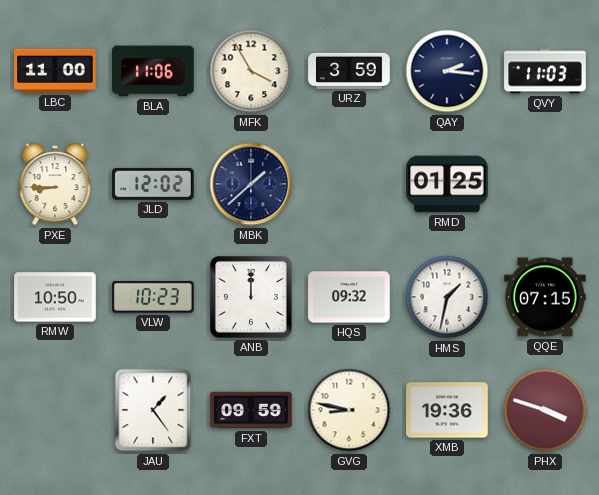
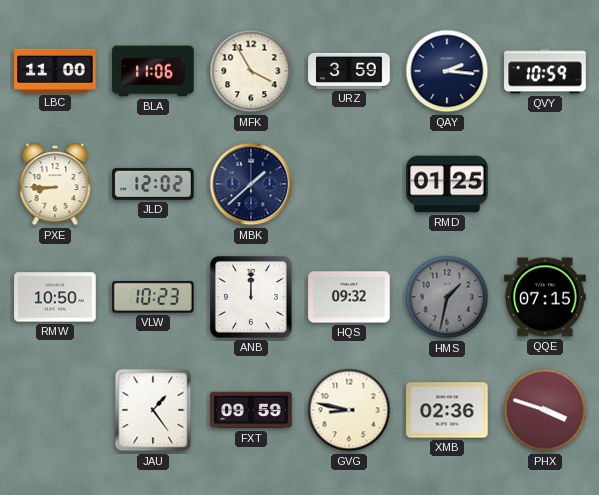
QVY: 11:03 -> 10:59
HMS dial: white -> grey
XMB: 19:36 -> 02:36
